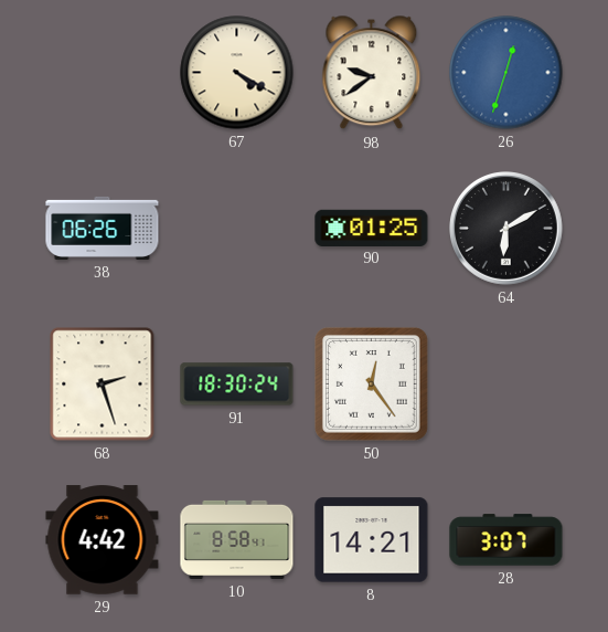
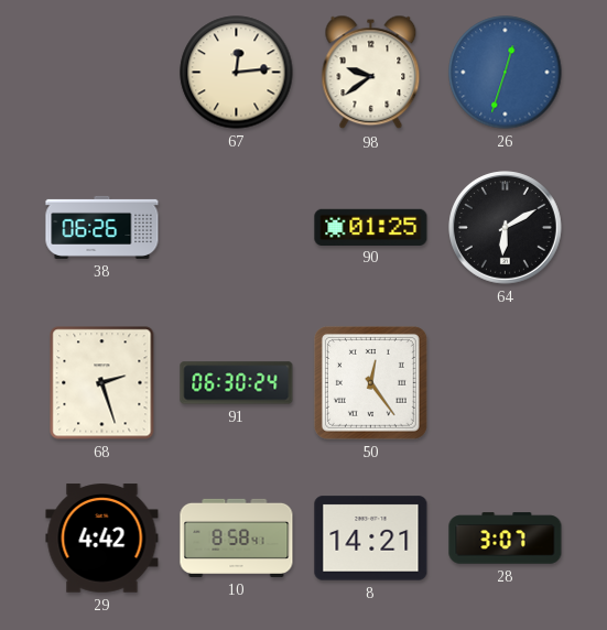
67: 4:20 -> 12:14
91: 18:30 -> 06:30
